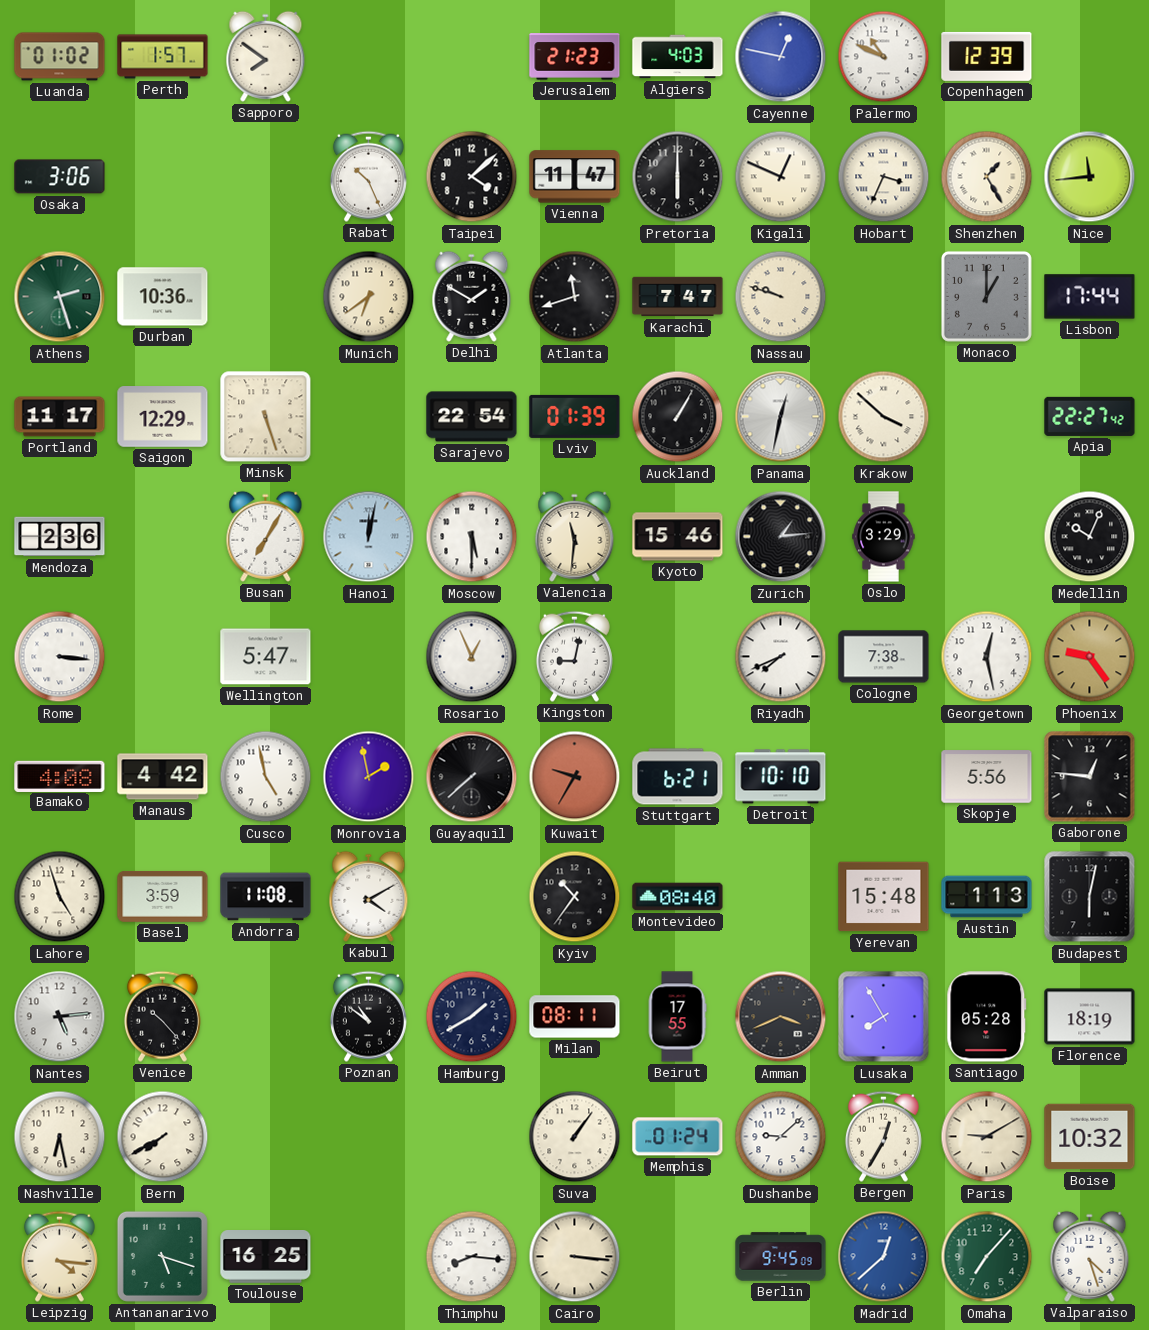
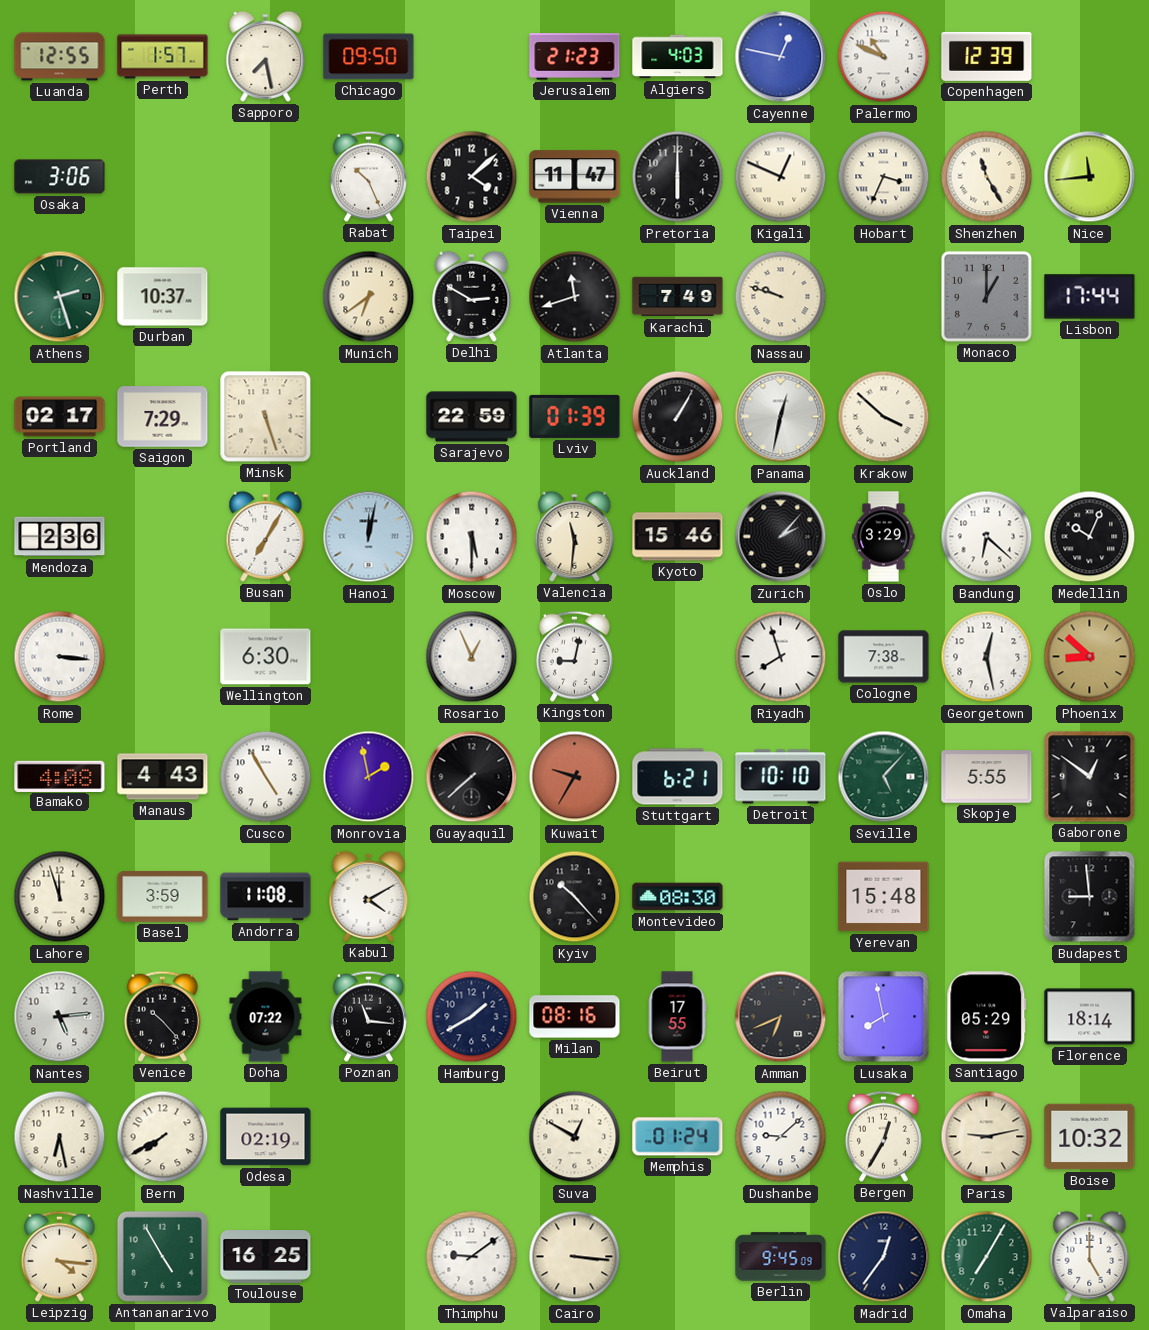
Luanda: 01:02 -> 12:55
Sapporo: 7:51 -> 7:28
Chicago: none -> 09:50
Shenzhen: 1:25 -> 11:25
Durban: 10:36 -> 10:37
Delhi: 1:50 -> 2:50
Karachi: 7:47 -> 7:49
Portland: 11:17 -> 02:17
Saigon: 12:29 -> 7:29
Sarajevo: 22:54 -> 22:59
Apia: 22:27 -> none
Zurich: 1:14 -> 2:07
Bandung: none -> 6:22
Wellington: 5:47 -> 6:30
Riyadh: 7:41 -> 7:57
Phoenix: 9:24 -> 8:52
Manaus: 4:42 -> 4:43
Cusco: 4:58 -> 4:55
Seville: none -> 5:07
Skopje: 5:56 -> 5:55
Gaborone: 12:46 -> 12:51
Lahore: 4:57 -> 11:57
Kyiv: 10:36 -> 10:23
Montevideo: 08:40 -> 08:30
Austin: 1:13 -> none
Budapest: 6:02 -> 8:59
Doha: none -> 07:22
Poznan: 10:51 -> 11:16
Milan: 08:11 -> 08:16
Amman: 3:41 -> 6:41
Lusaka: 7:55 -> 7:58
Santiago: 05:28 -> 05:29
Florence: 18:19 -> 18:14
Odesa: none -> 02:19
Suva: 1:06 -> 12:50
Paris: 9:10 -> 9:13
Antananarivo: 5:18 -> 4:55
Thimphu: 8:16 -> 9:09
Madrid: 12:38 -> 12:36
Madrid dial: blue -> navy
Omaha: 7:07 -> 7:05
Valparaiso: 4:27 -> 5:00
